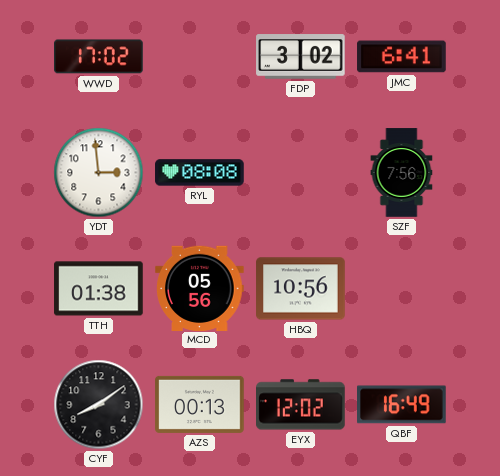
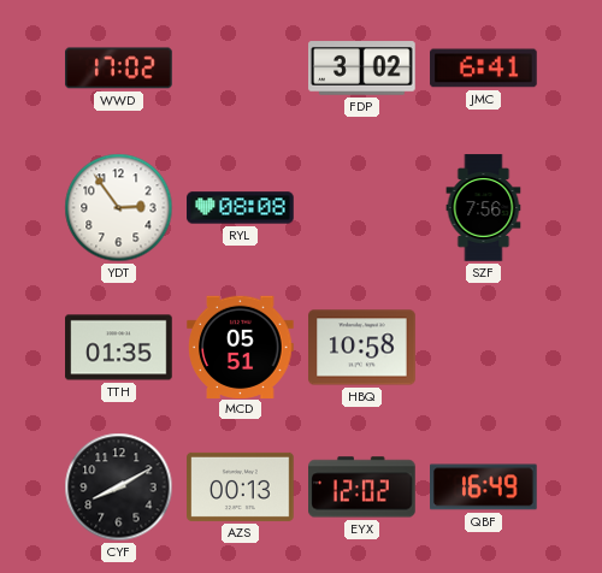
YDT: 2:59 -> 2:54
TTH: 01:38 -> 01:35
MCD: 05:56 -> 05:51
HBQ: 10:56 -> 10:58
CYF: 8:09 -> 8:10
